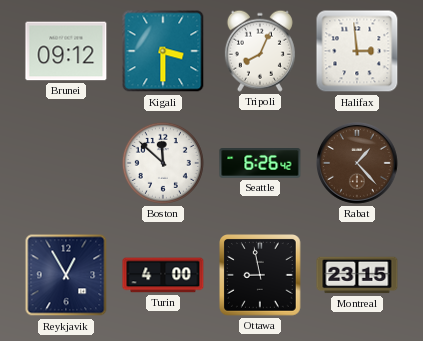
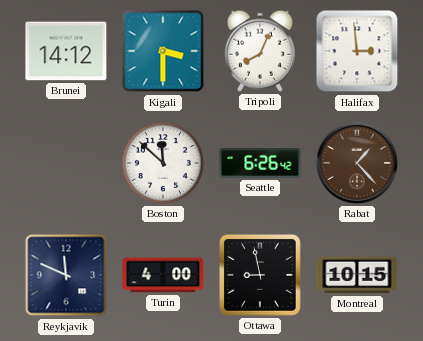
Brunei: 09:12 -> 14:12
Reykjavik: 12:55 -> 11:49
Montreal: 23:15 -> 10:15
